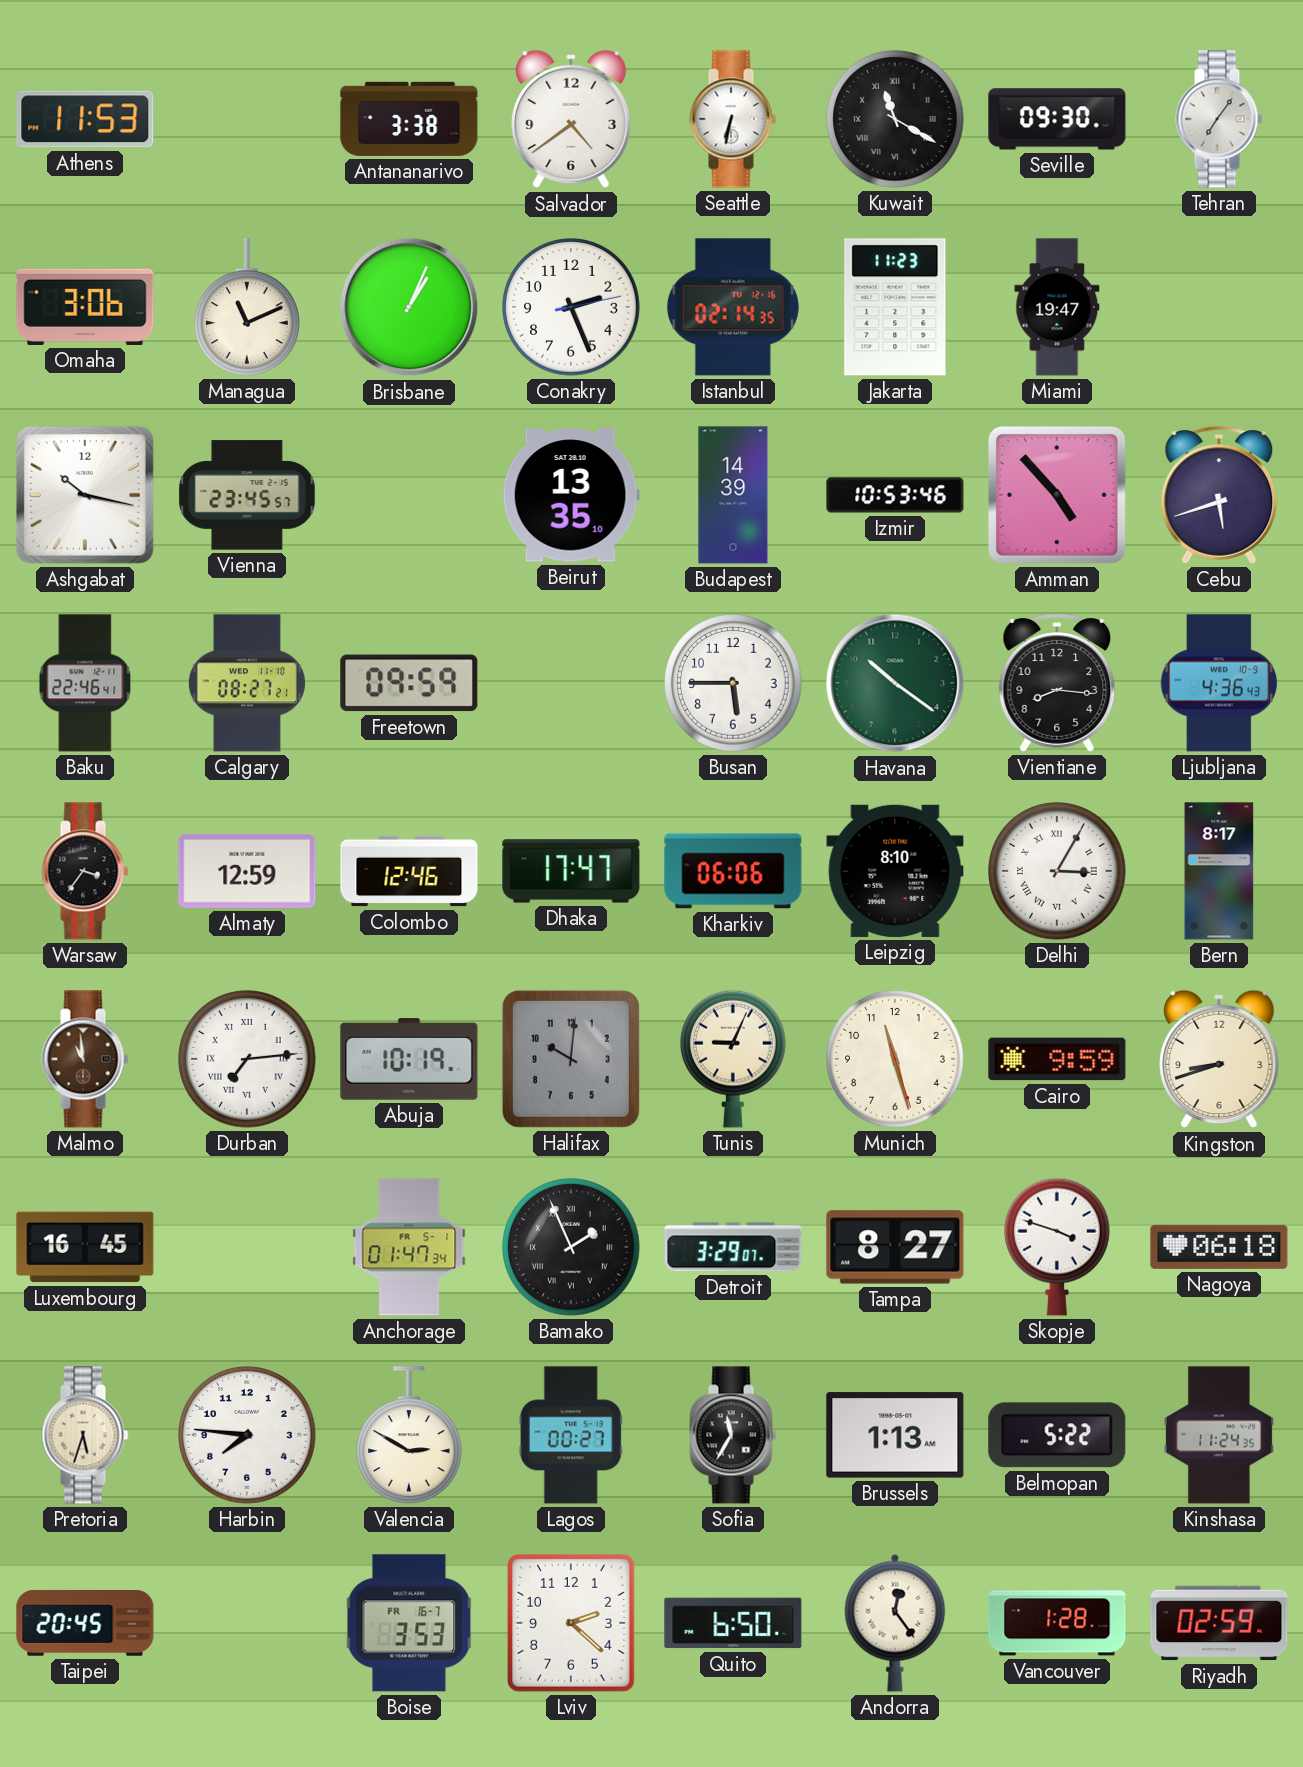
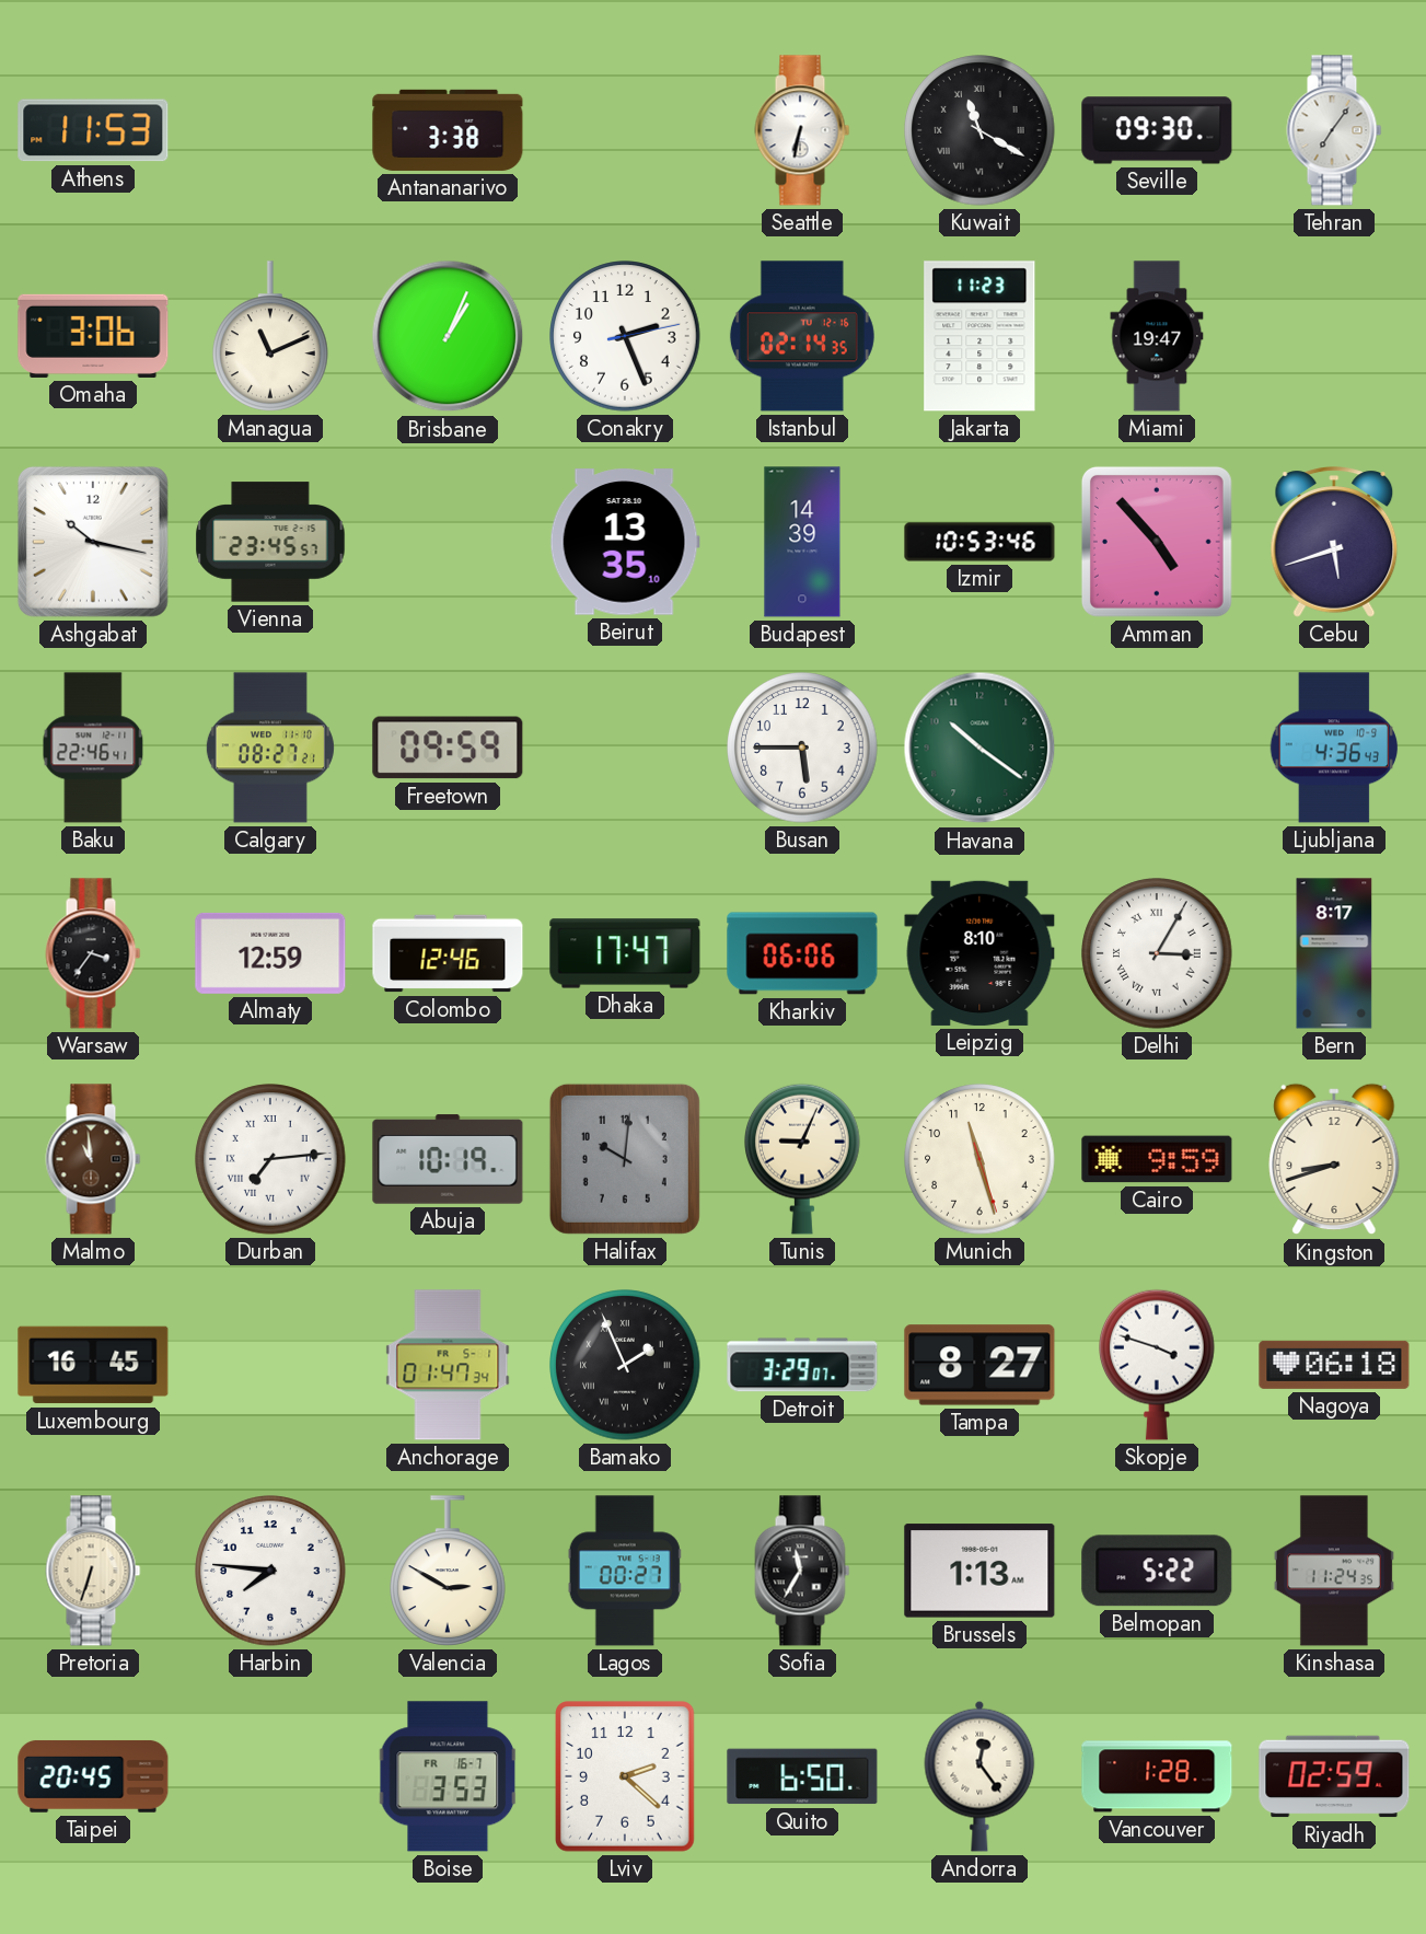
Salvador: 4:39 -> none
Vientiane: 8:16 -> none
Pretoria: 5:33 -> 6:33
